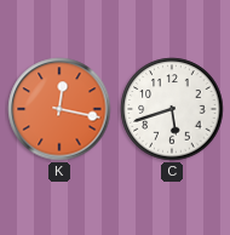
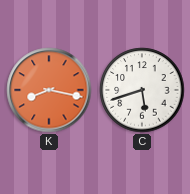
K: 12:17 -> 8:17
